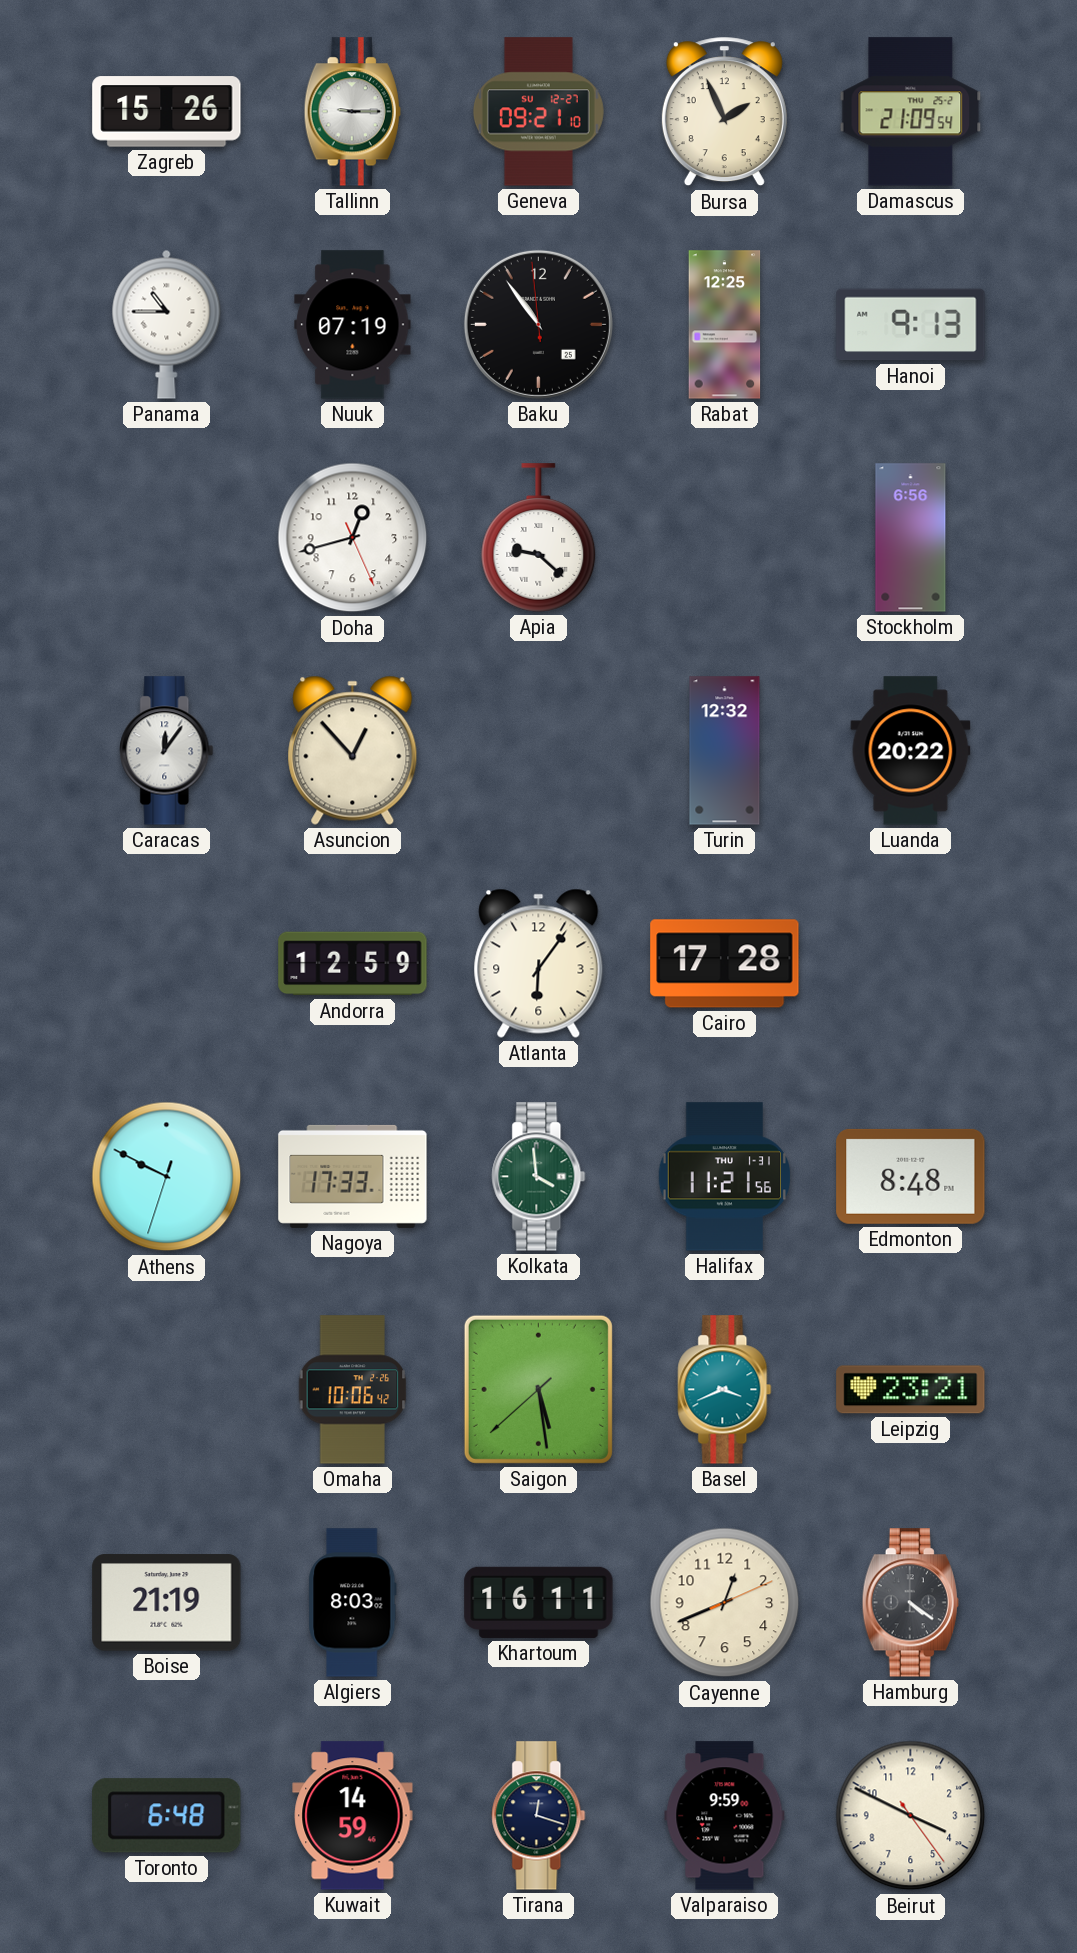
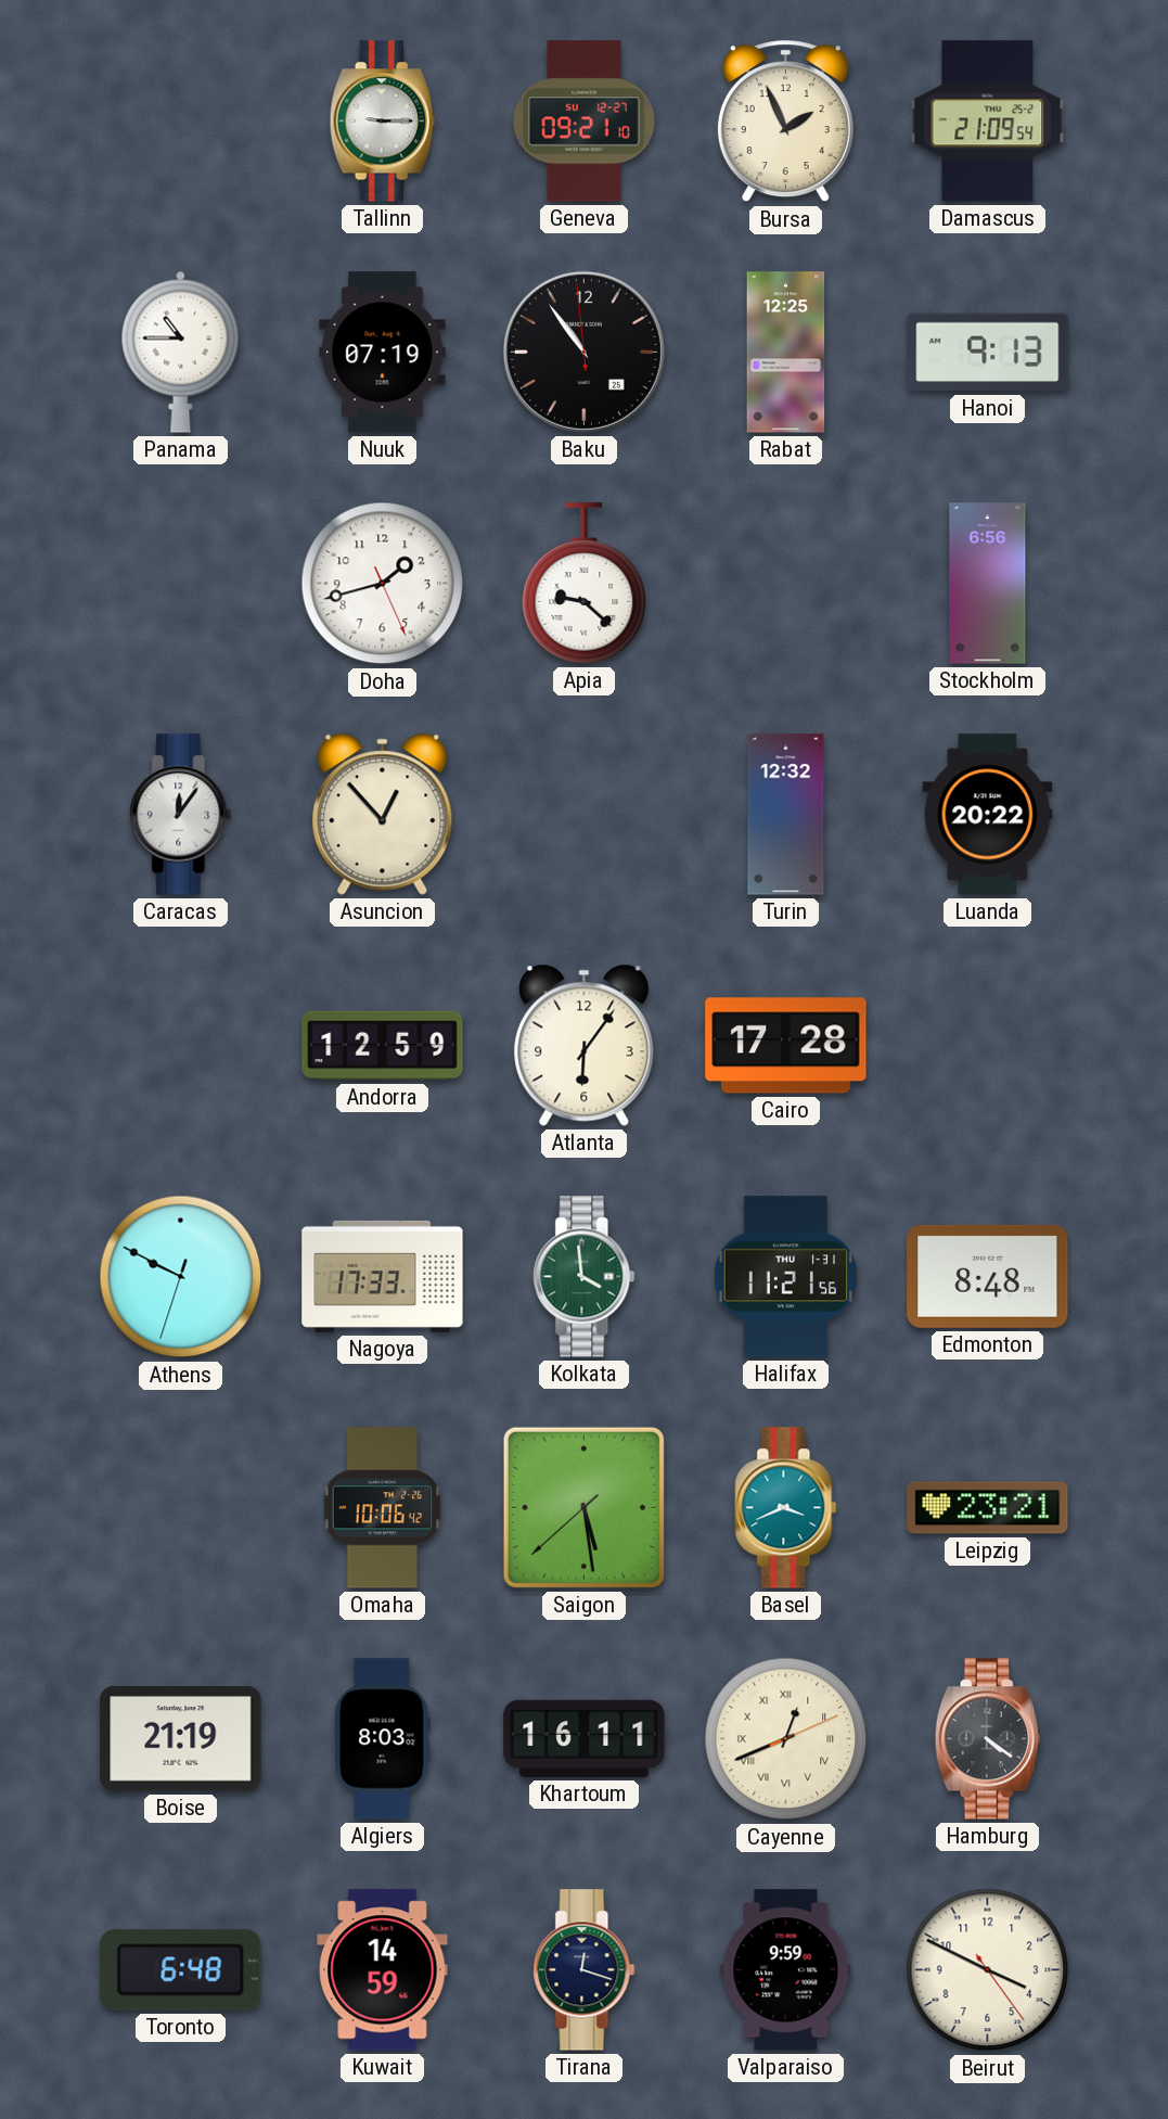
Zagreb: 15:26 -> none
Doha: 12:42 -> 1:42
Cayenne numerals: Arabic -> Roman
